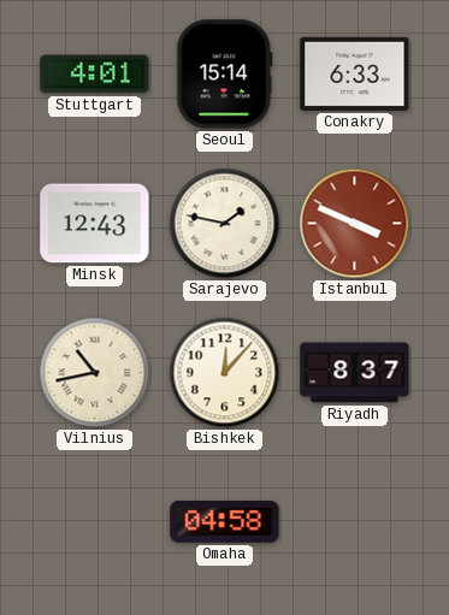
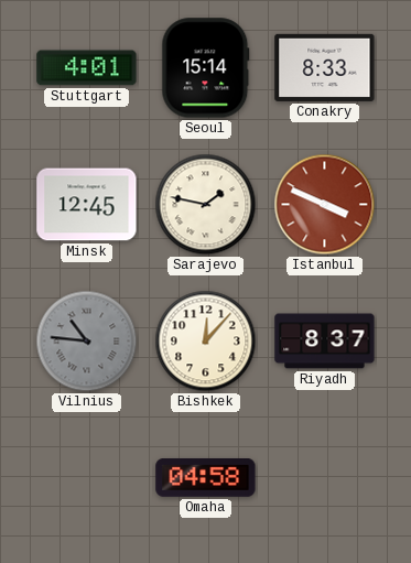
Conakry: 6:33 -> 8:33
Minsk: 12:43 -> 12:45
Vilnius: 10:43 -> 10:46
Vilnius dial: cream -> grey
